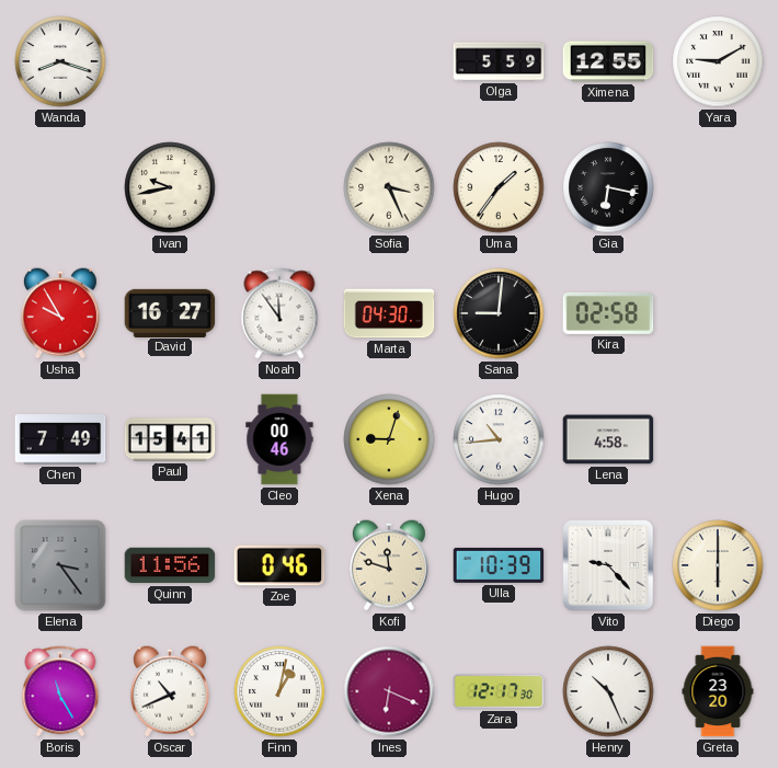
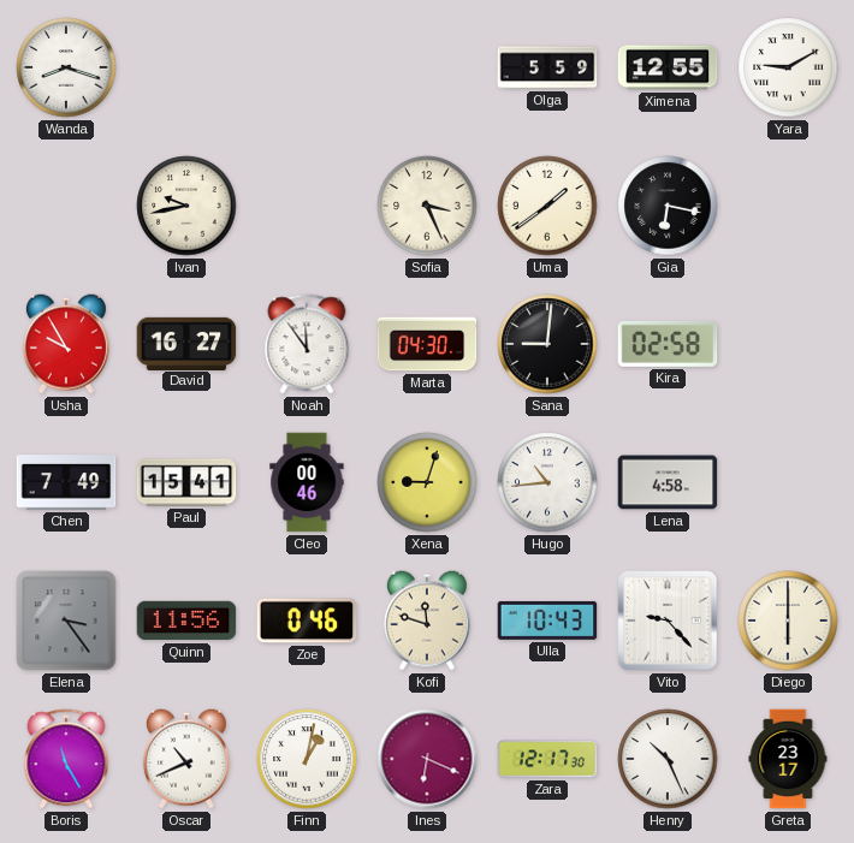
Uma: 1:36 -> 1:39
Ulla: 10:39 -> 10:43
Greta: 23:20 -> 23:17
